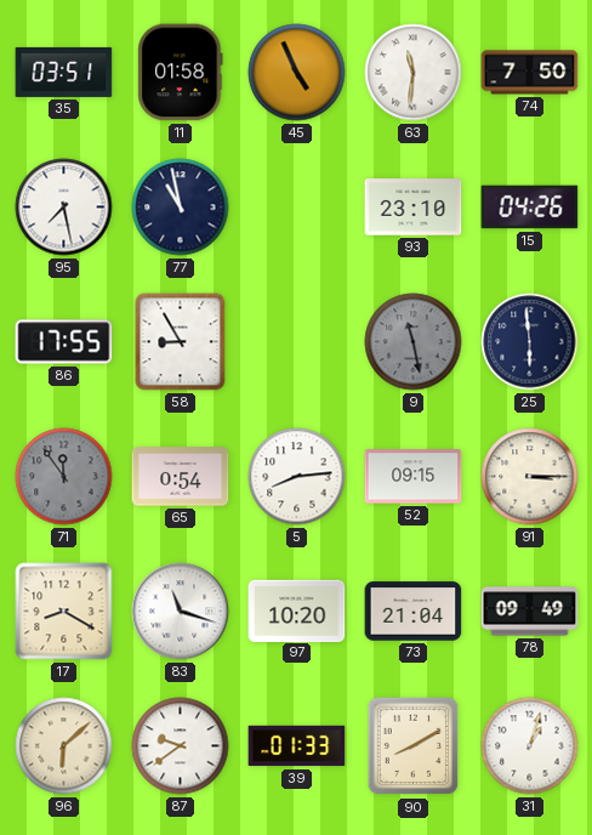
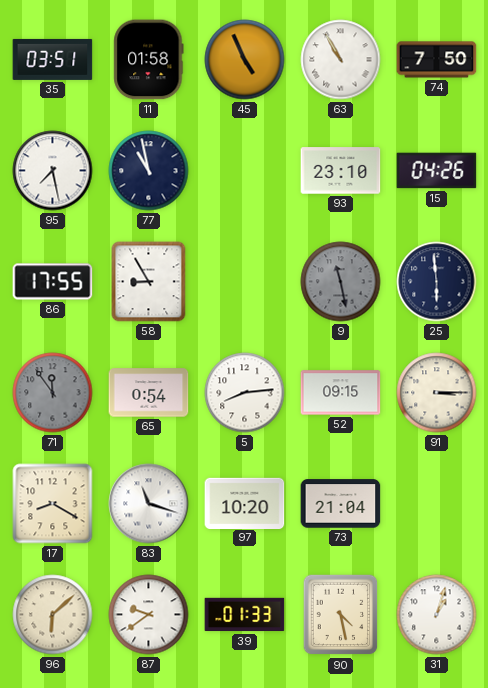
63: 11:31 -> 10:55
78: 09:49 -> none
90: 8:10 -> 4:28
